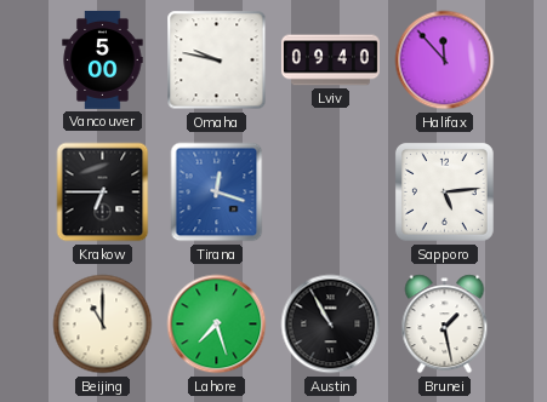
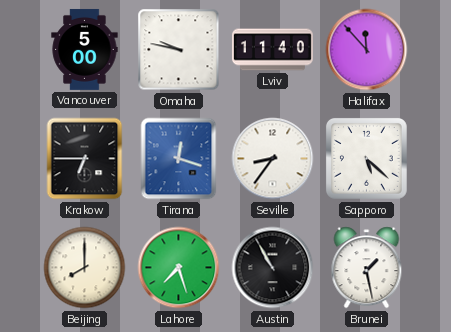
Lviv: 09:40 -> 11:40
Seville: none -> 8:36
Sapporo: 5:14 -> 5:22
Beijing: 11:00 -> 8:00
